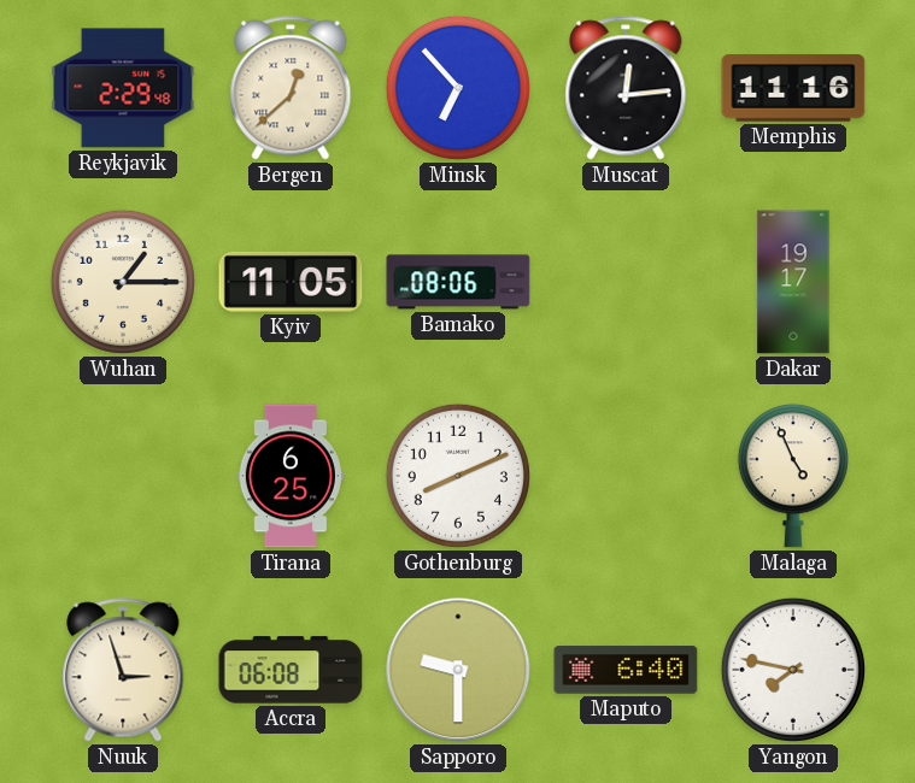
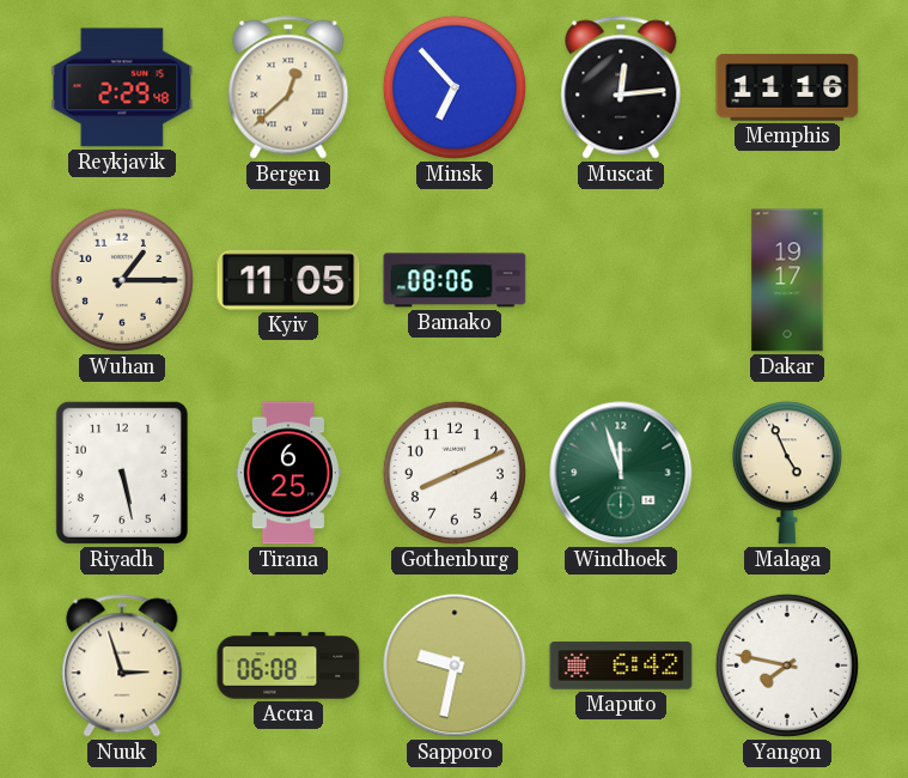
Riyadh: none -> 5:28
Windhoek: none -> 11:57
Sapporo: 9:30 -> 9:32
Maputo: 6:40 -> 6:42
